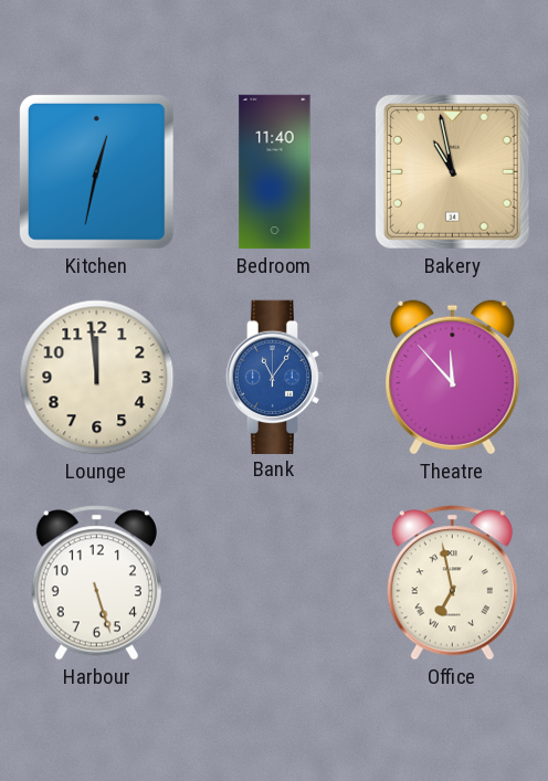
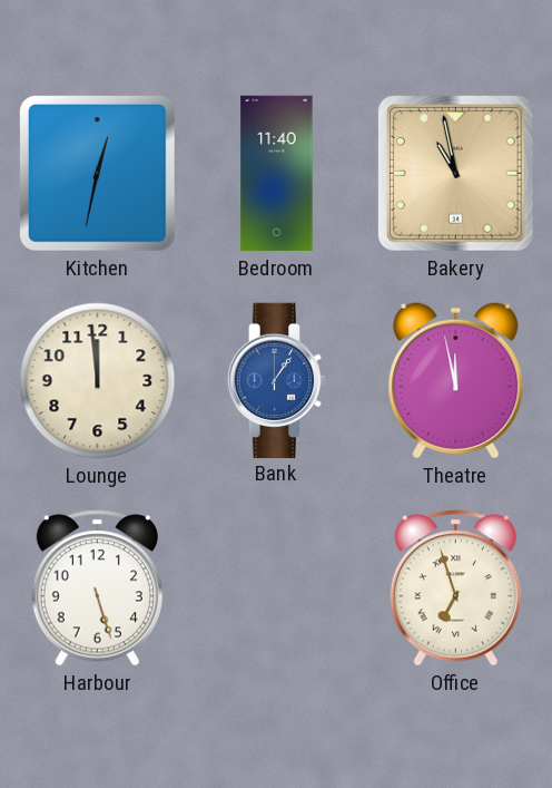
Bank: 11:06 -> 1:06
Theatre: 11:53 -> 11:58
Office: 6:58 -> 6:57
